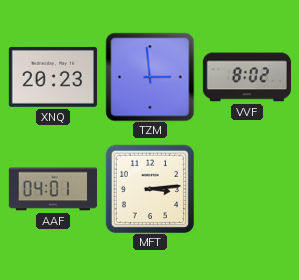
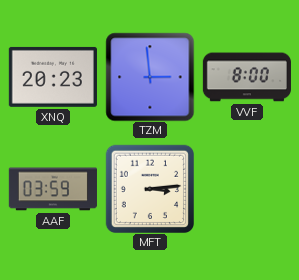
VVF: 8:02 -> 8:00
AAF: 04:01 -> 03:59
